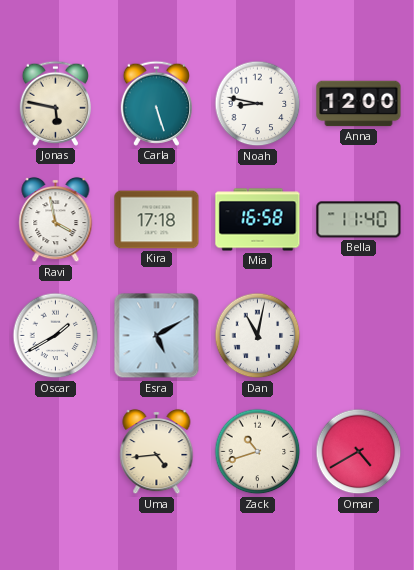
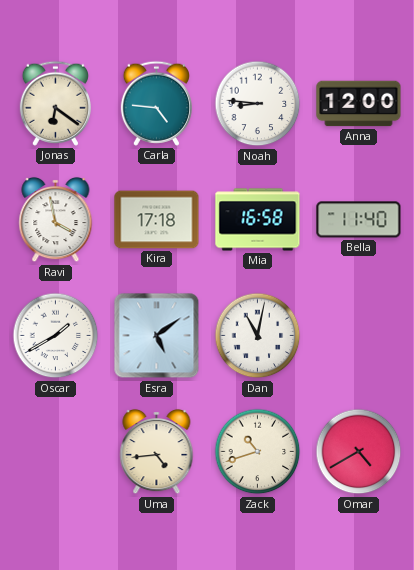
Jonas: 5:47 -> 6:21
Carla: 5:27 -> 4:46
Noah: 8:47 -> 8:46
Esra: 5:10 -> 5:09
